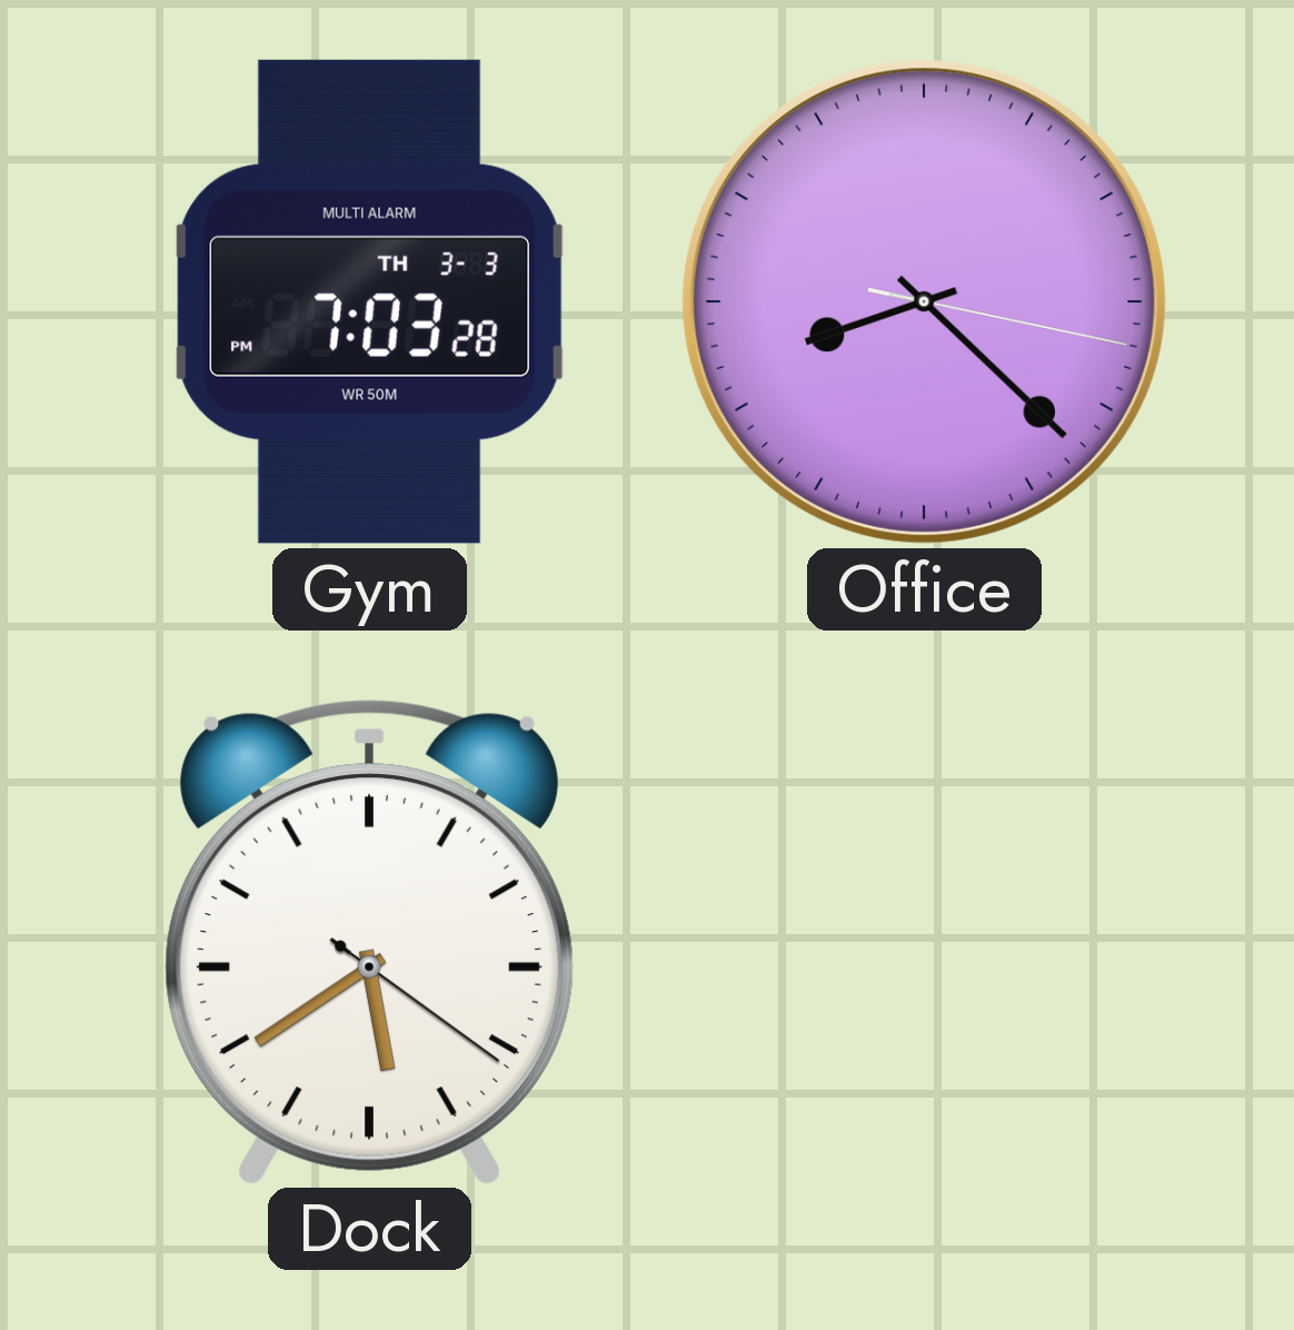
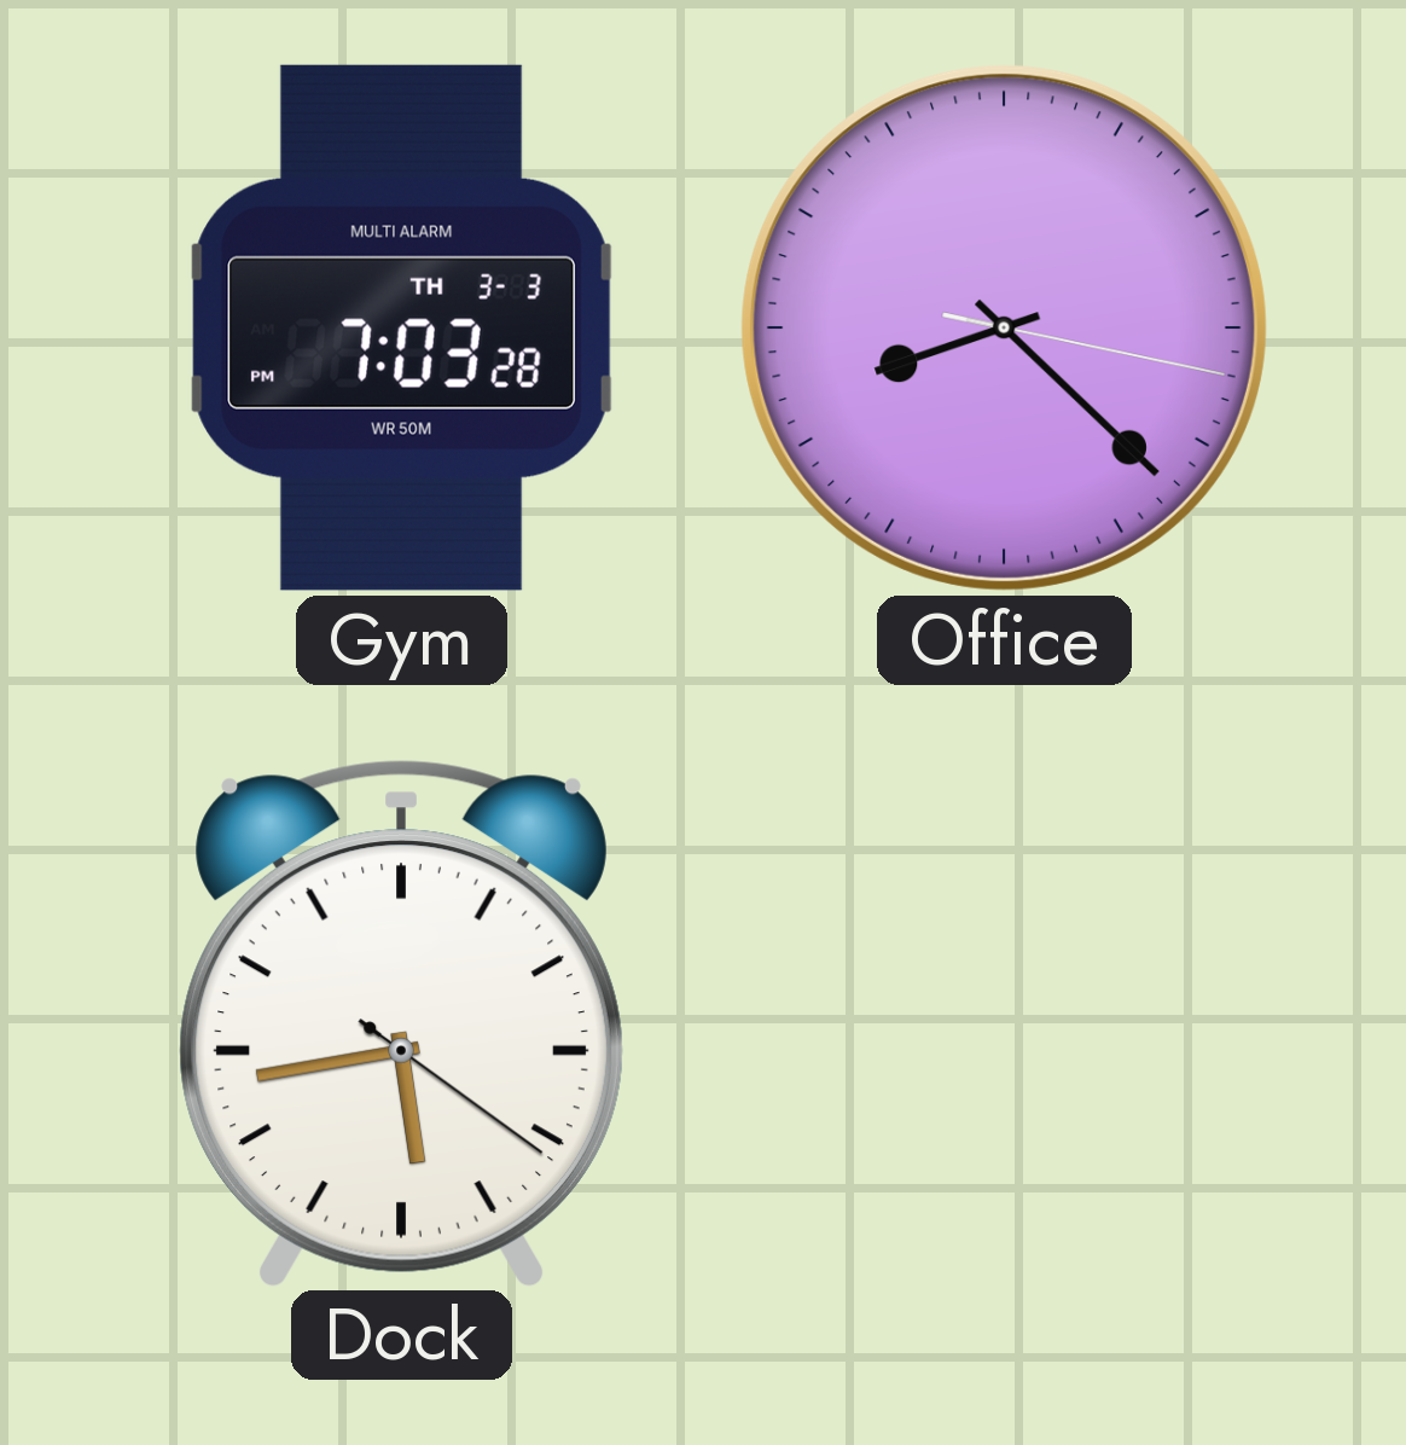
Dock: 5:39 -> 5:43
